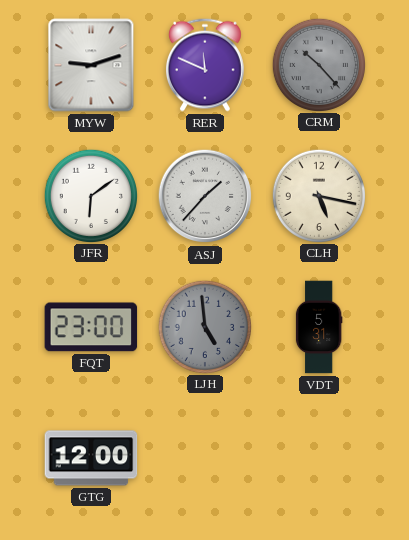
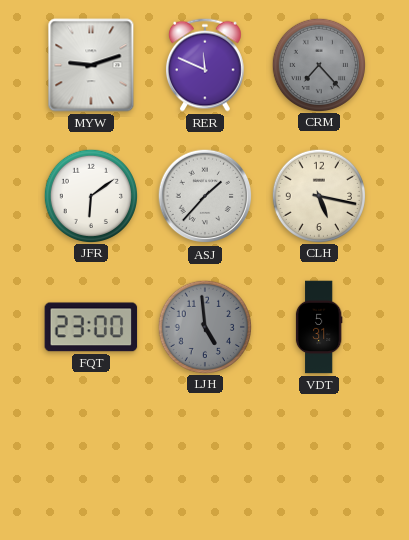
CRM: 10:23 -> 7:23
GTG: 12:00 -> none
